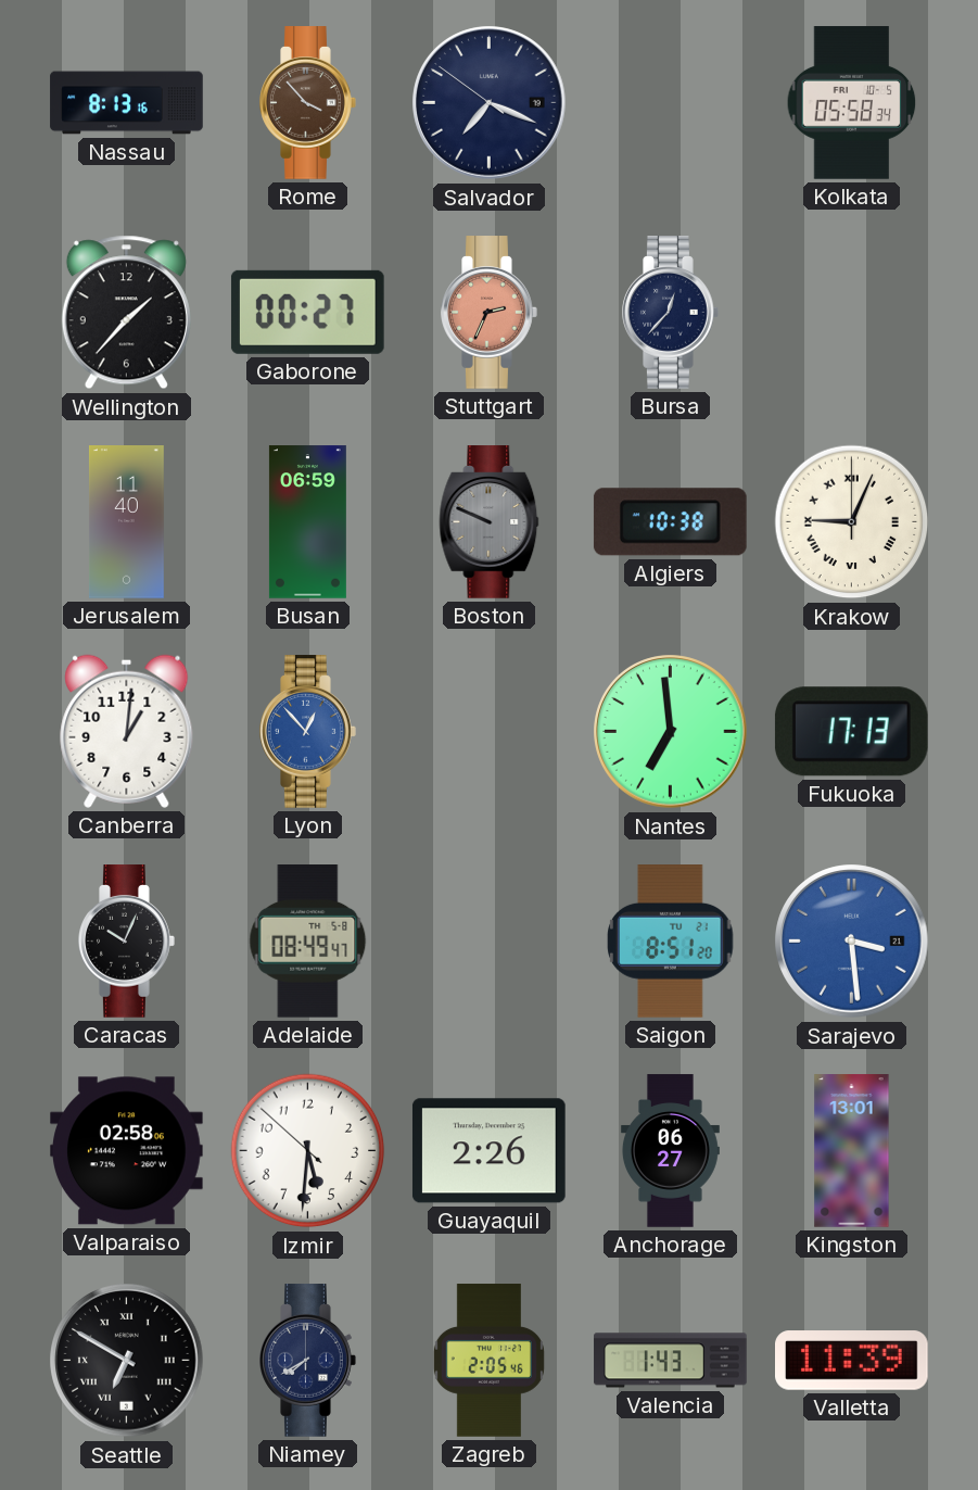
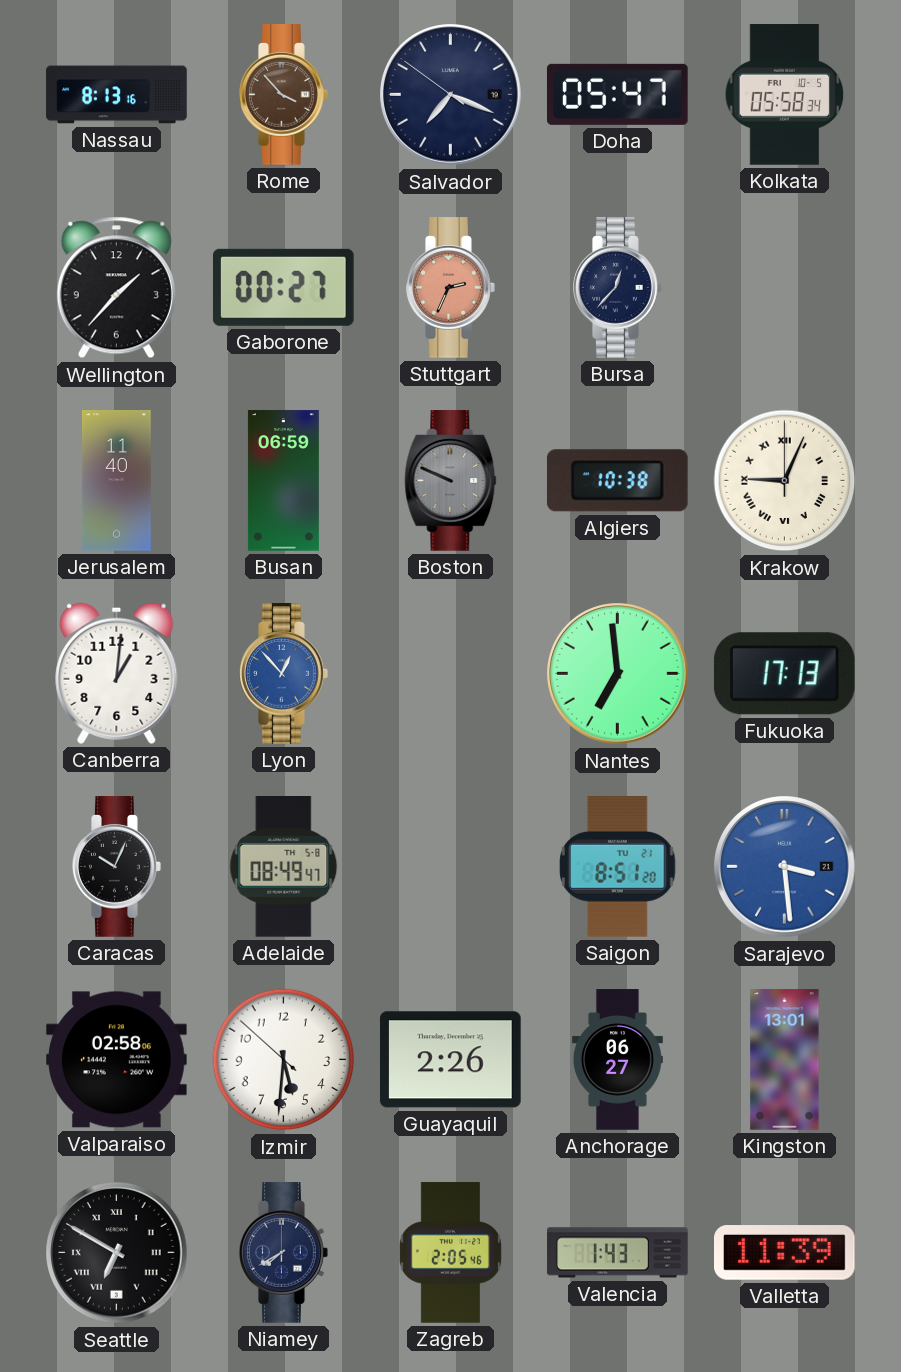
Doha: none -> 05:47
